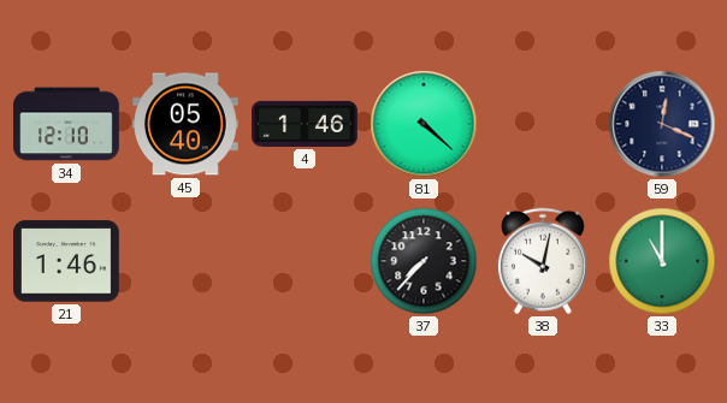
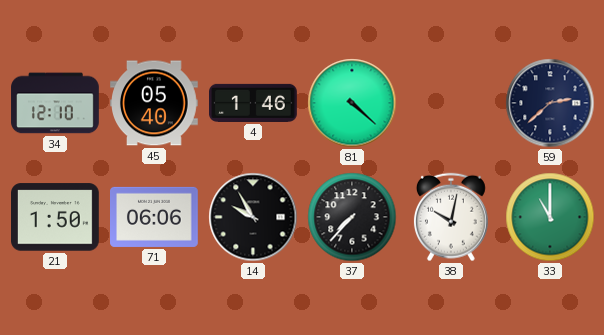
59: 12:19 -> 2:38
21: 1:46 -> 1:50
71: none -> 06:06
14: none -> 9:55
